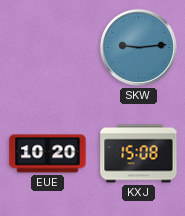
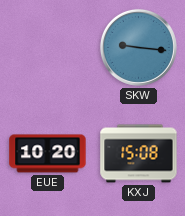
SKW: 9:14 -> 9:16
